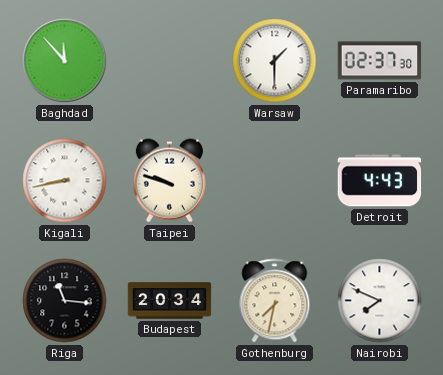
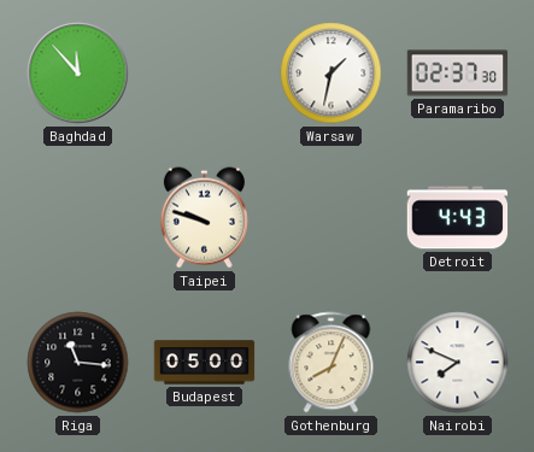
Warsaw: 1:30 -> 1:32
Kigali: 8:43 -> none
Budapest: 20:34 -> 05:00
Gothenburg: 7:32 -> 8:04
